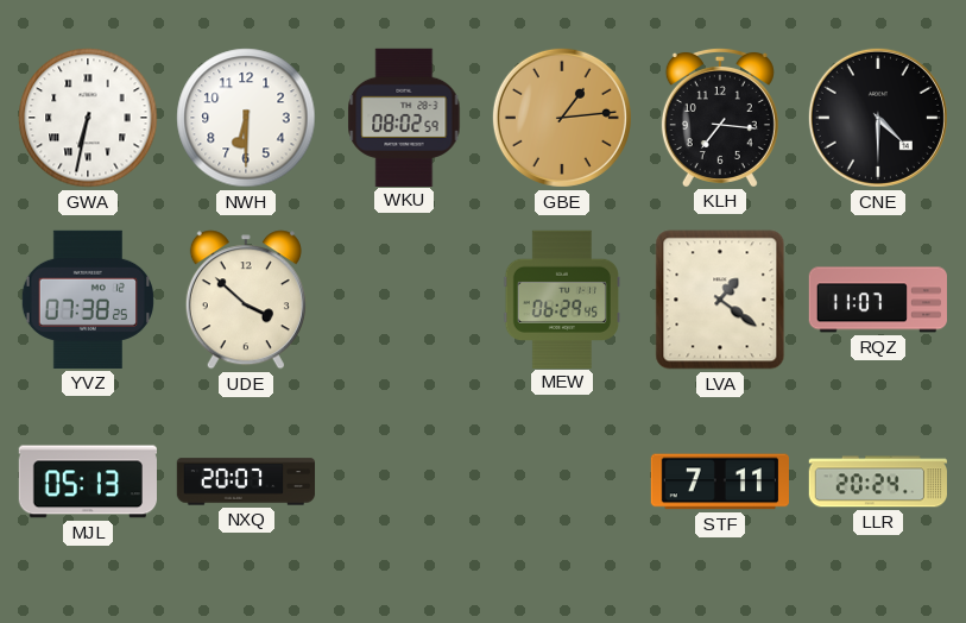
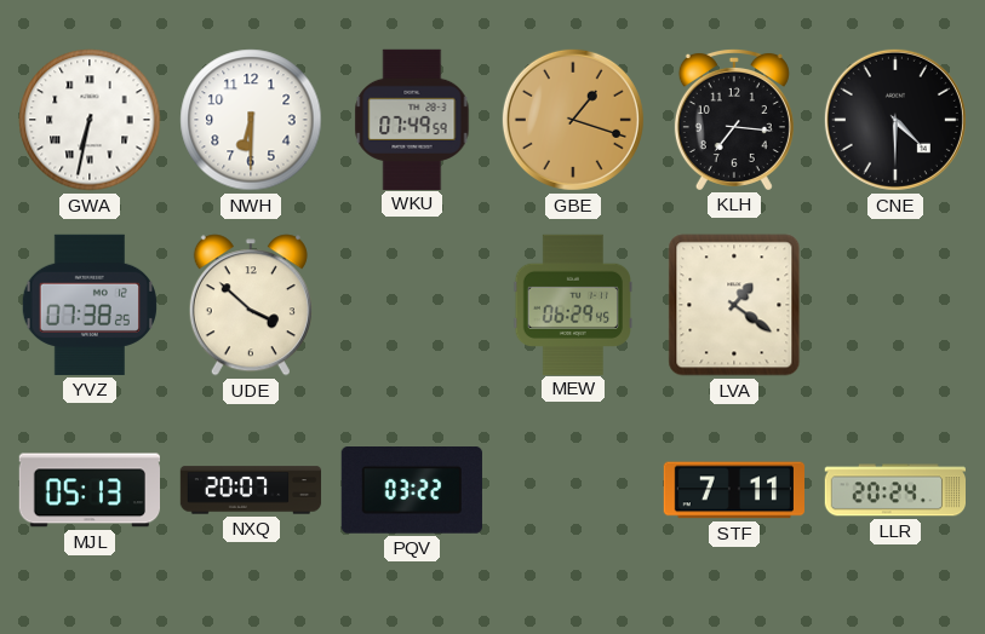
WKU: 08:02 -> 07:49
GBE: 1:14 -> 1:18
RQZ: 11:07 -> none
PQV: none -> 03:22
